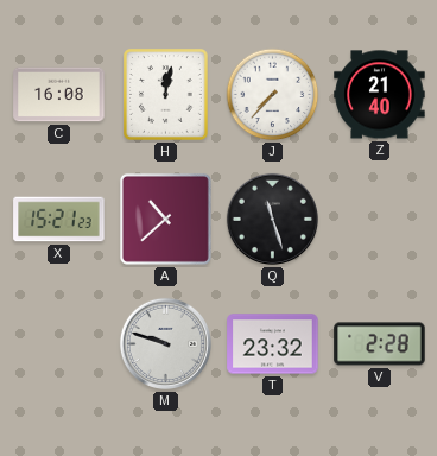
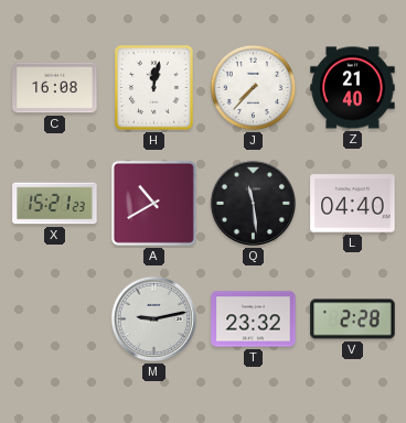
A: 10:38 -> 10:40
Q: 11:27 -> 11:29
L: none -> 04:40
M: 9:48 -> 9:13
